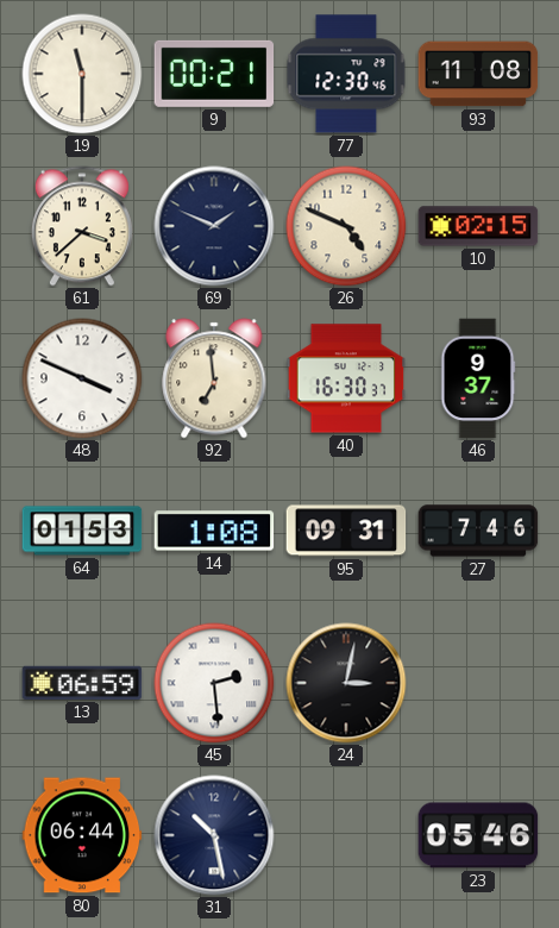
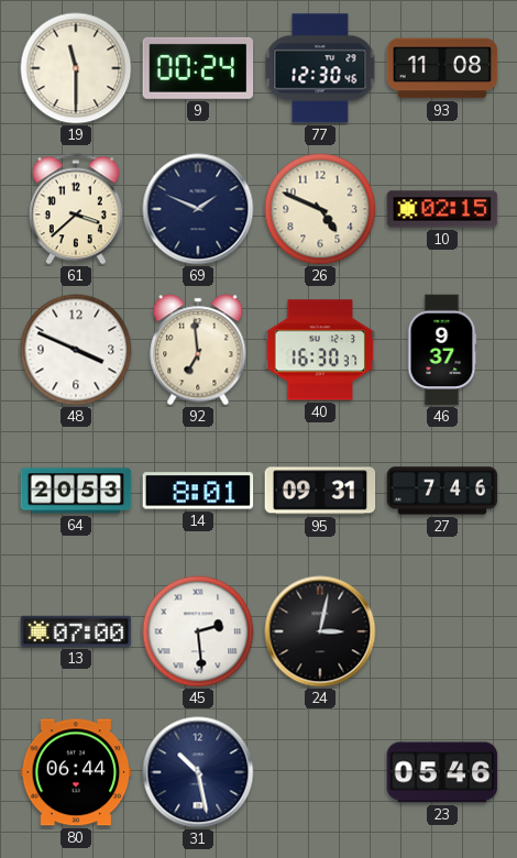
9: 00:21 -> 00:24
64: 01:53 -> 20:53
14: 1:08 -> 8:01
13: 06:59 -> 07:00
